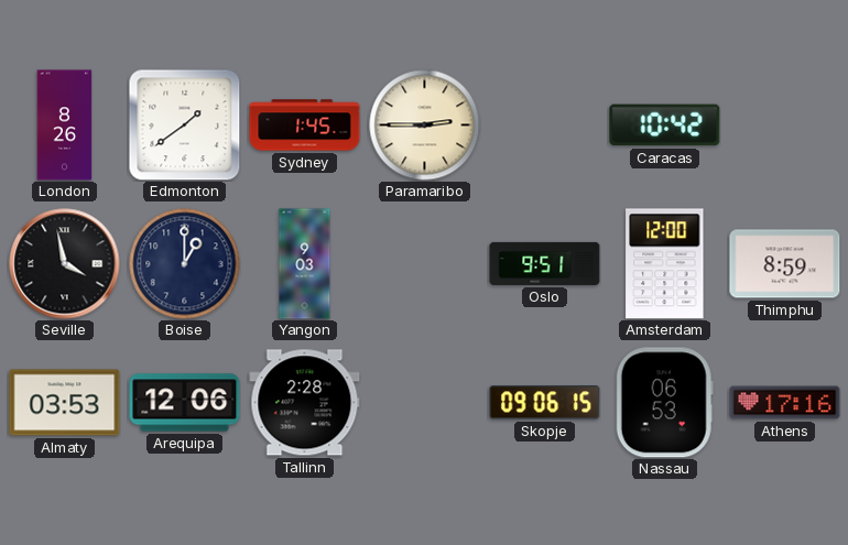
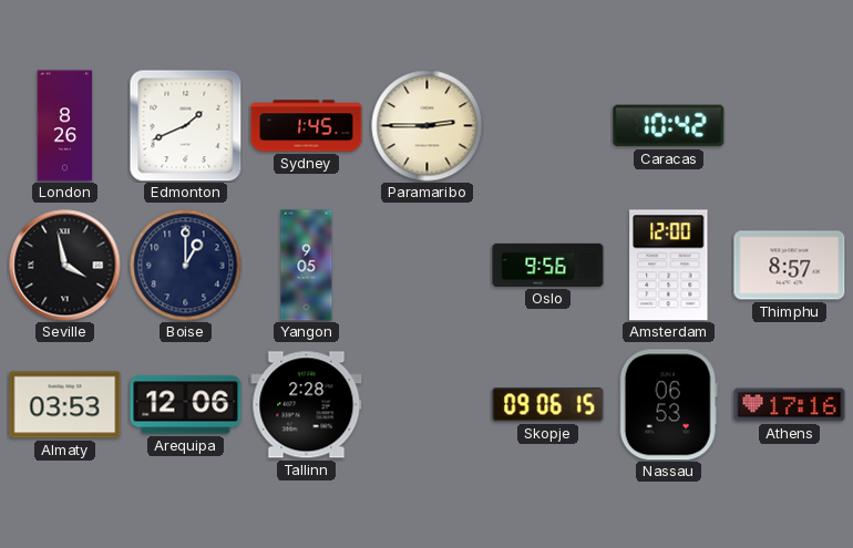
Edmonton: 1:39 -> 1:41
Yangon: 9:03 -> 9:05
Oslo: 9:51 -> 9:56
Thimphu: 8:59 -> 8:57
